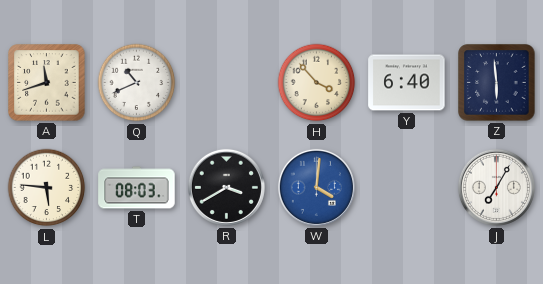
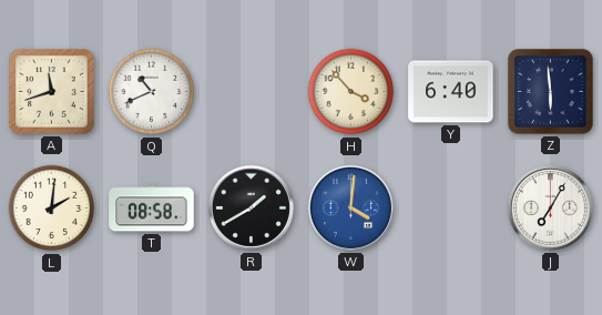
L: 5:46 -> 2:01
T: 08:03 -> 08:58
R: 3:40 -> 1:40
